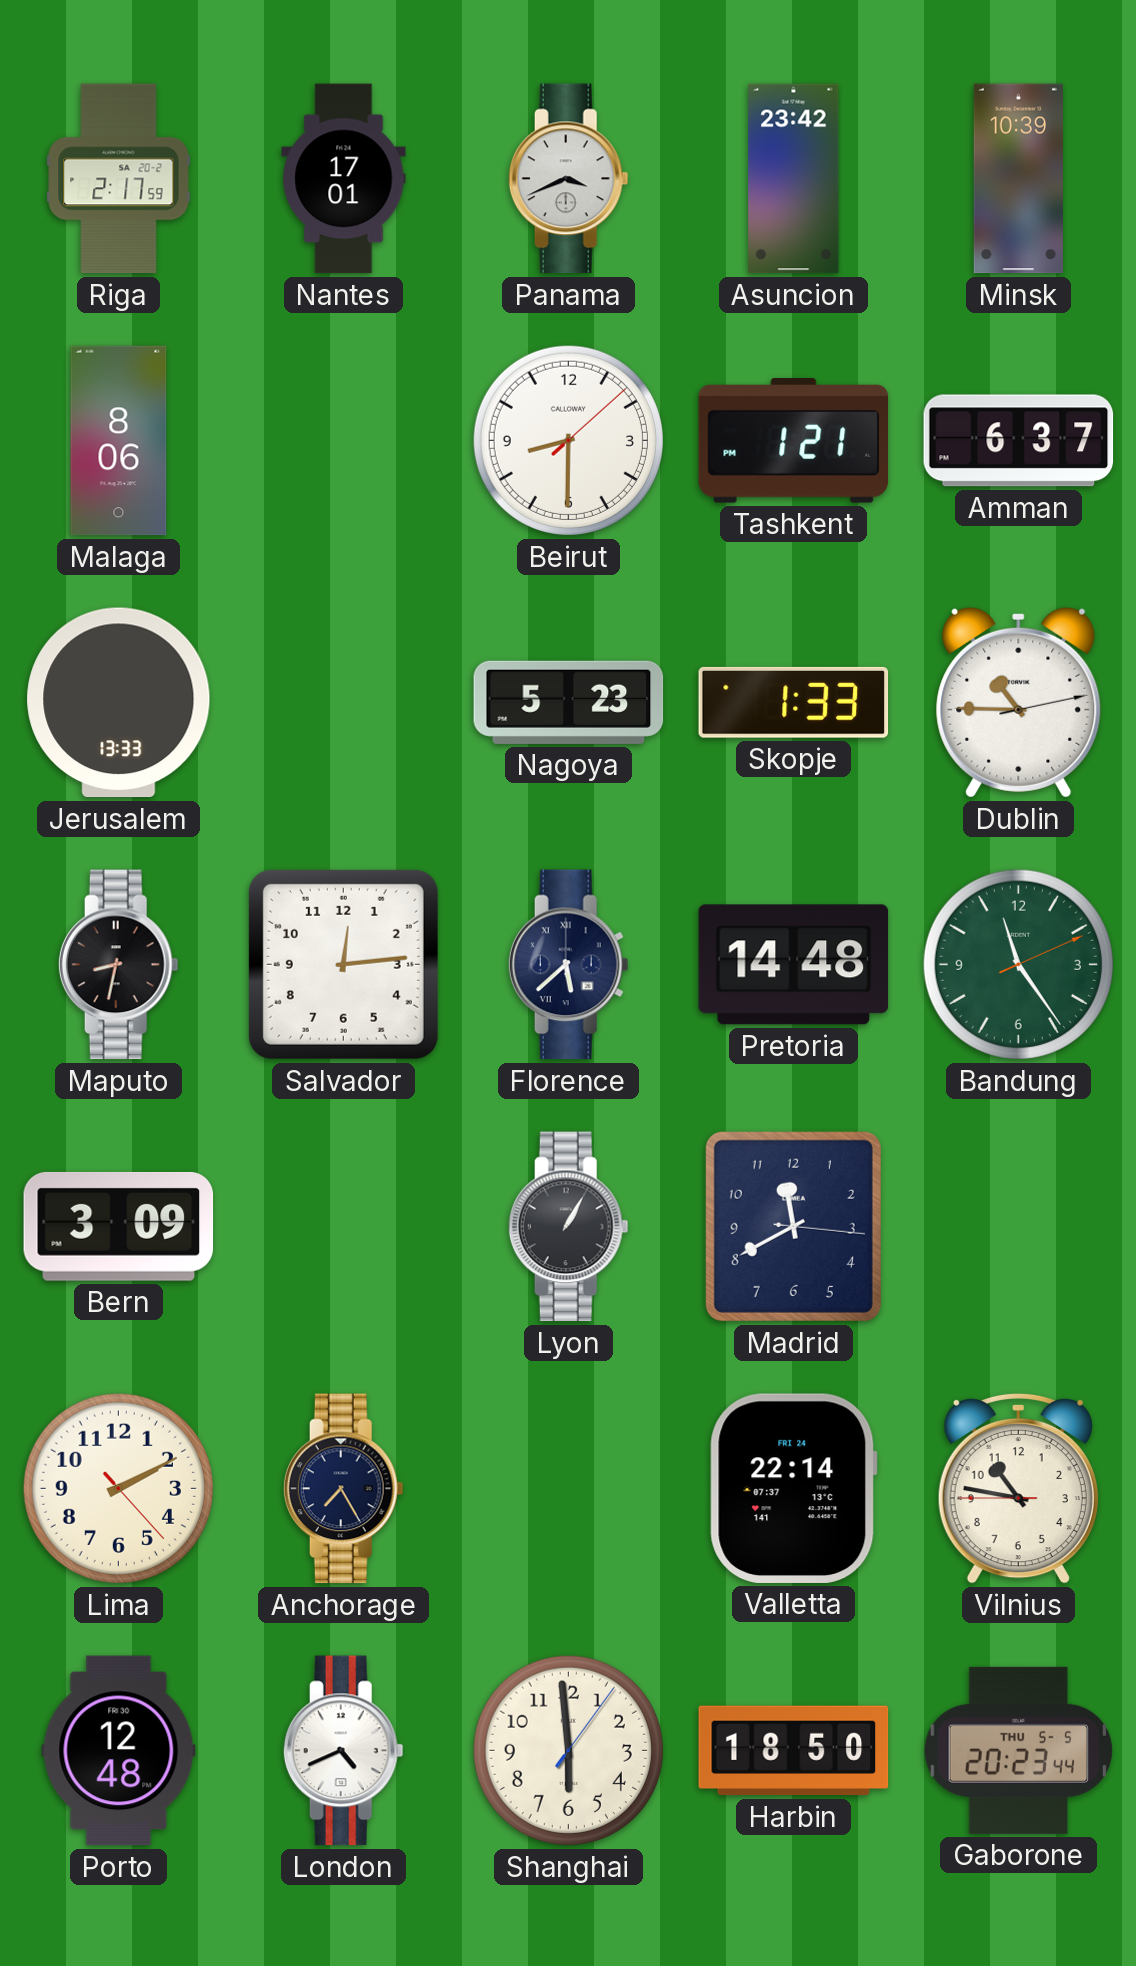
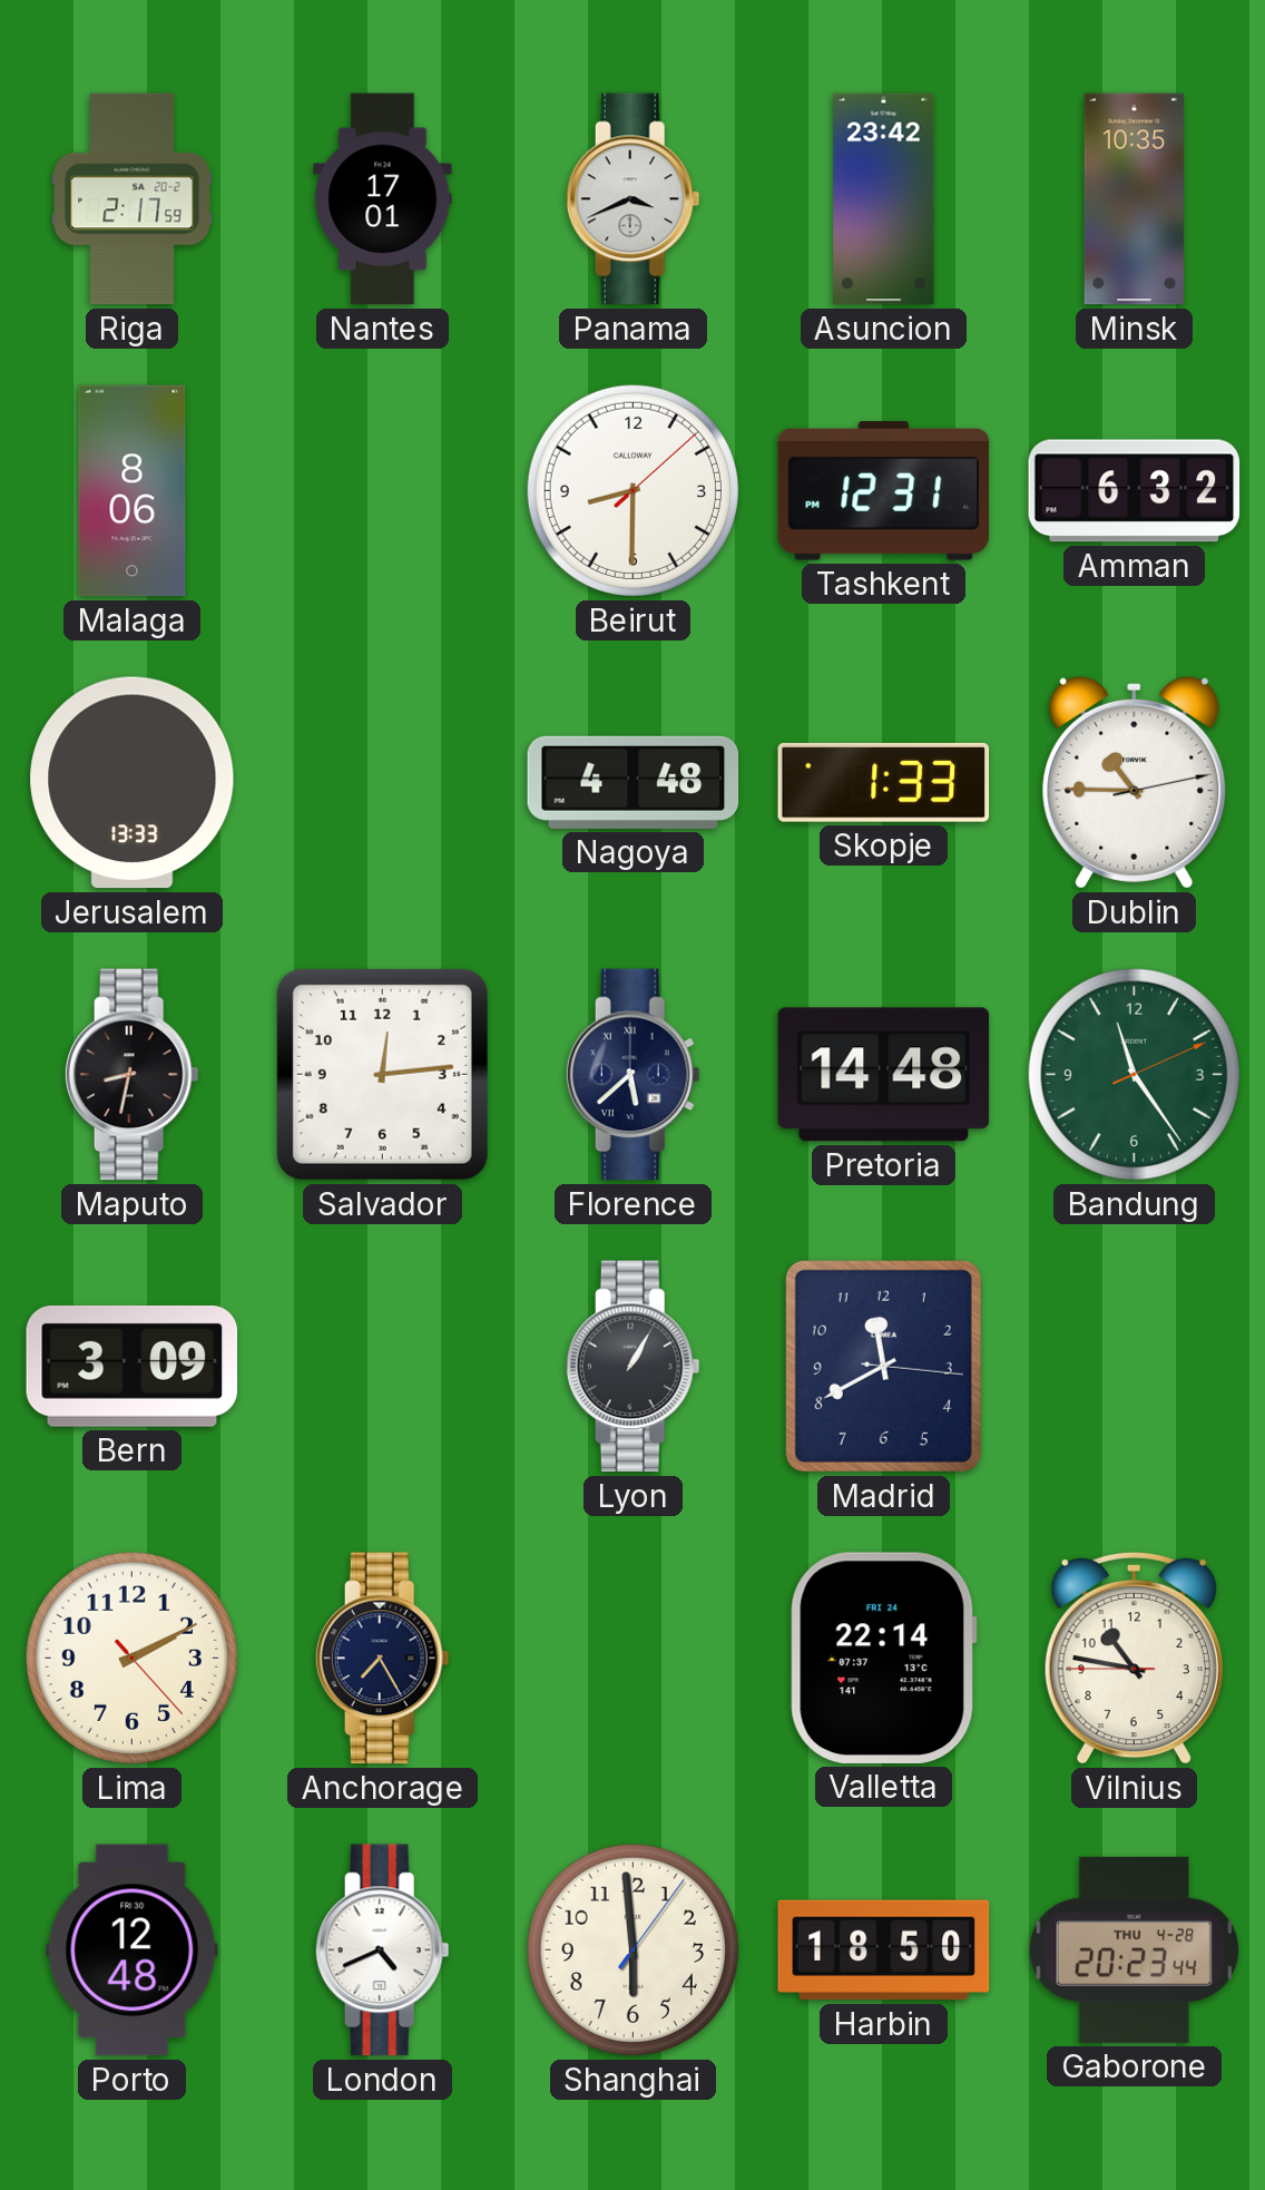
Minsk: 10:39 -> 10:35
Tashkent: 1:21 -> 12:31
Amman: 6:37 -> 6:32
Nagoya: 5:23 -> 4:48
Gaborone date: THU 5-5 -> THU 4-28
